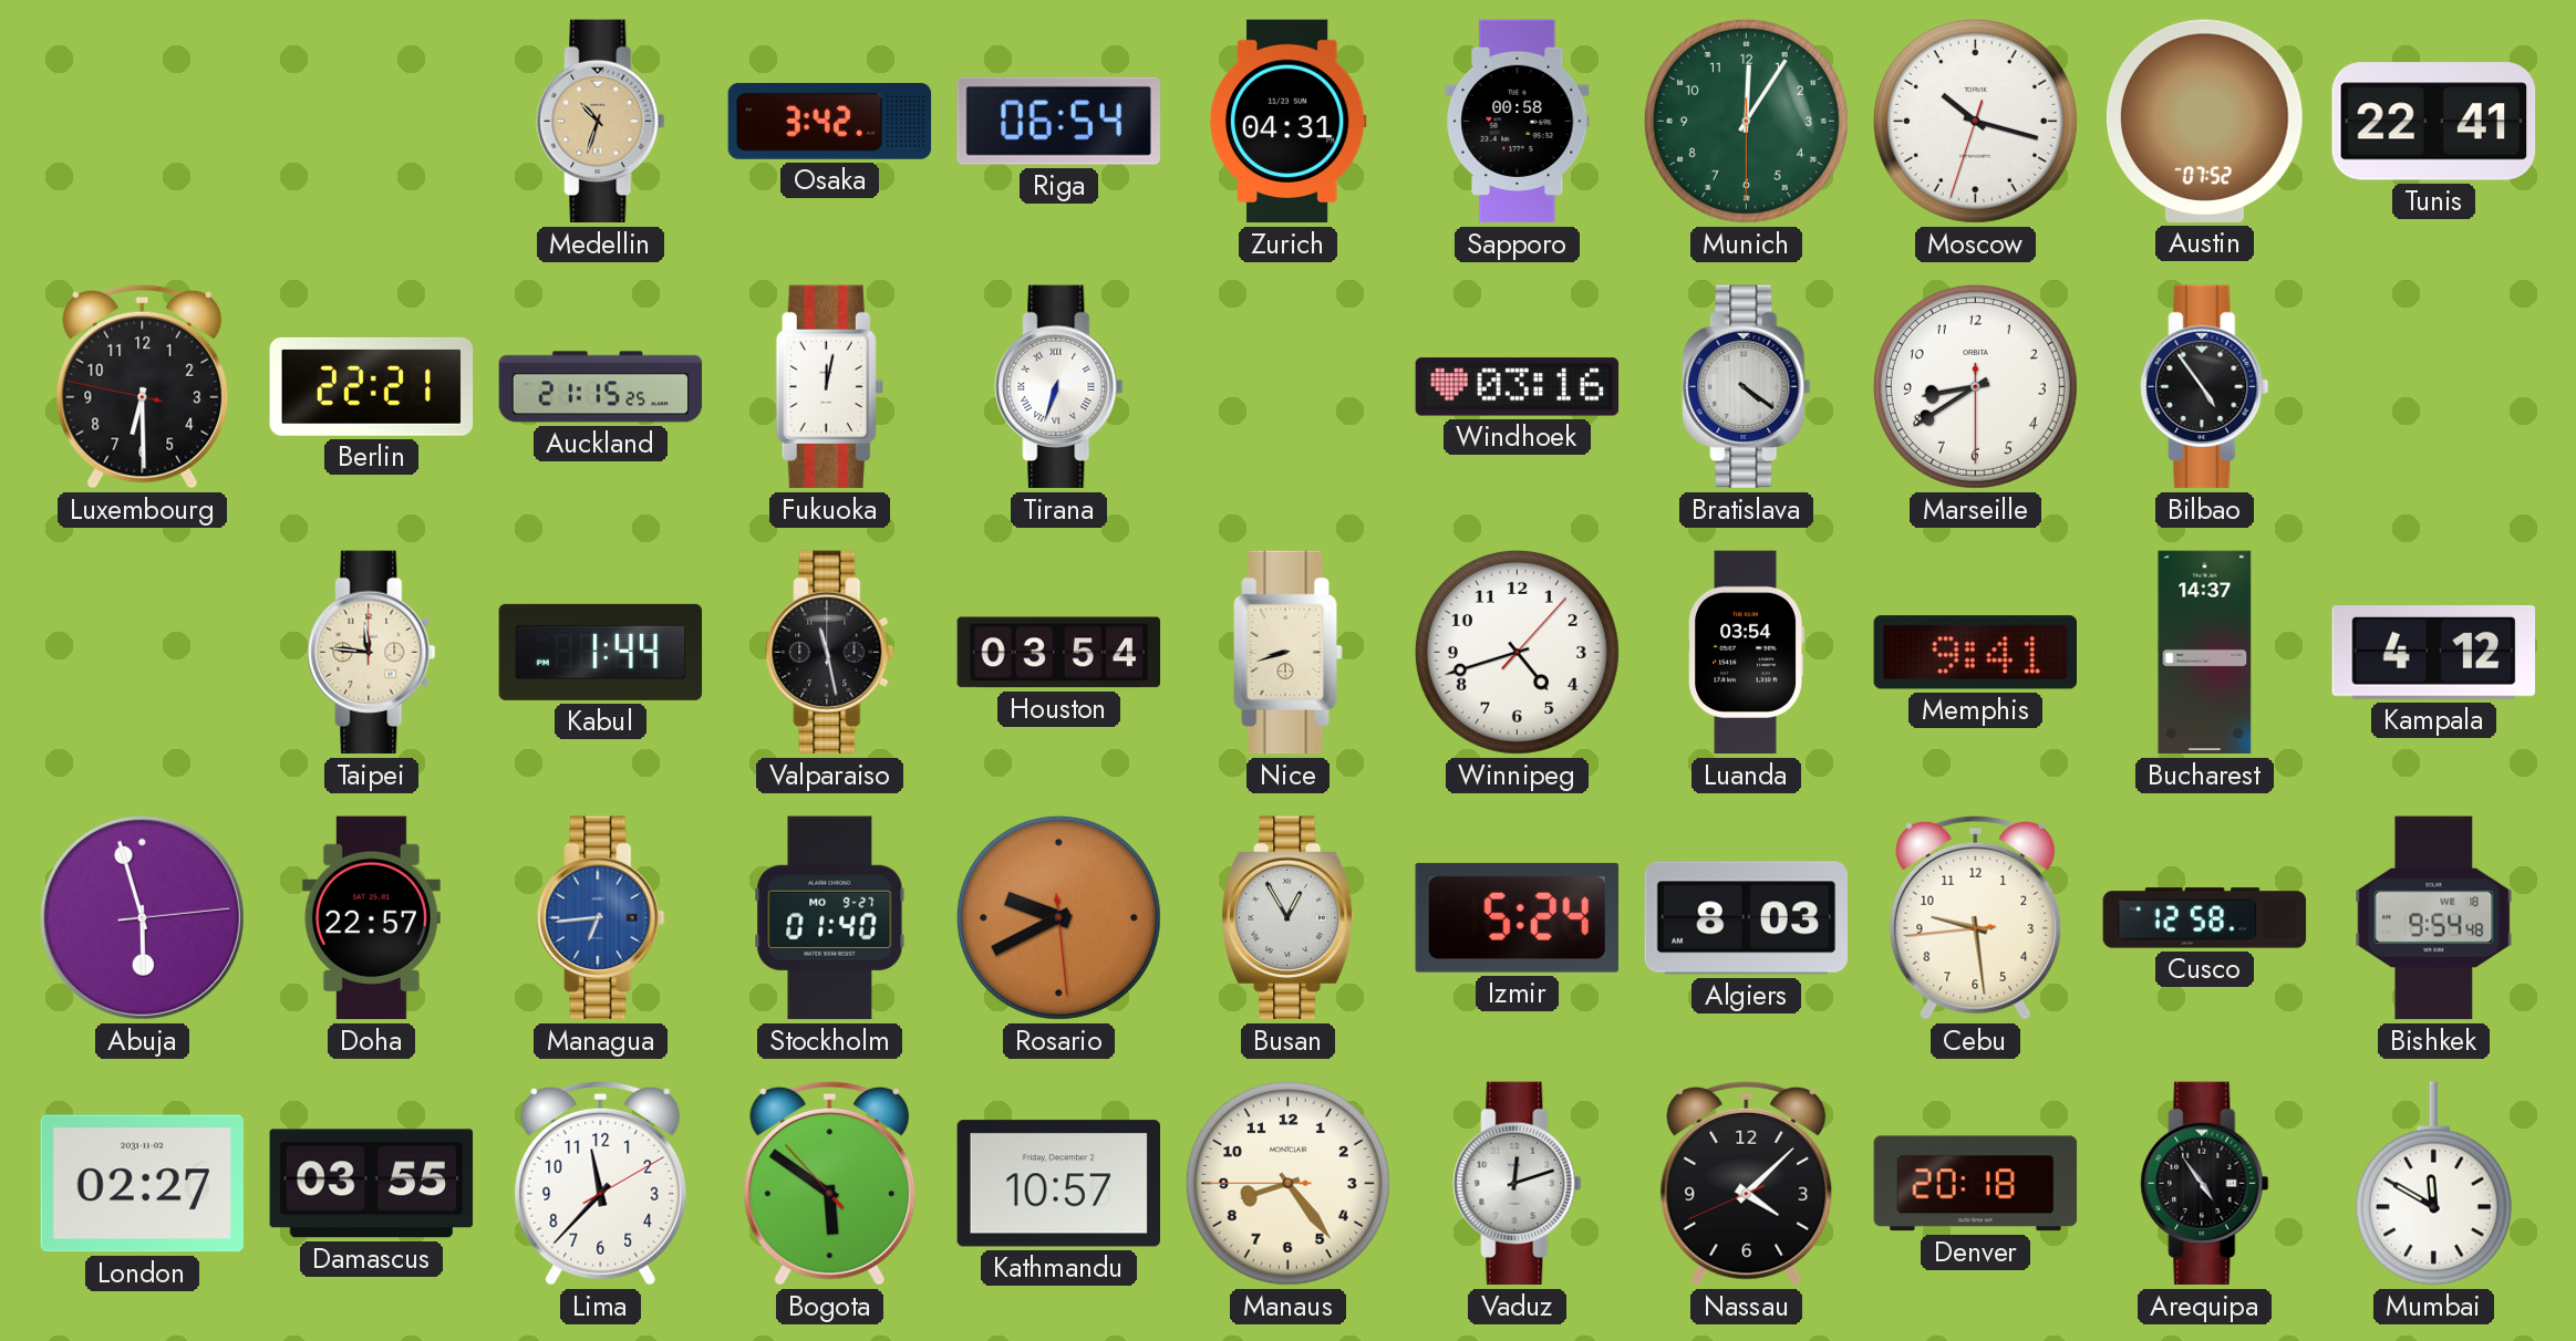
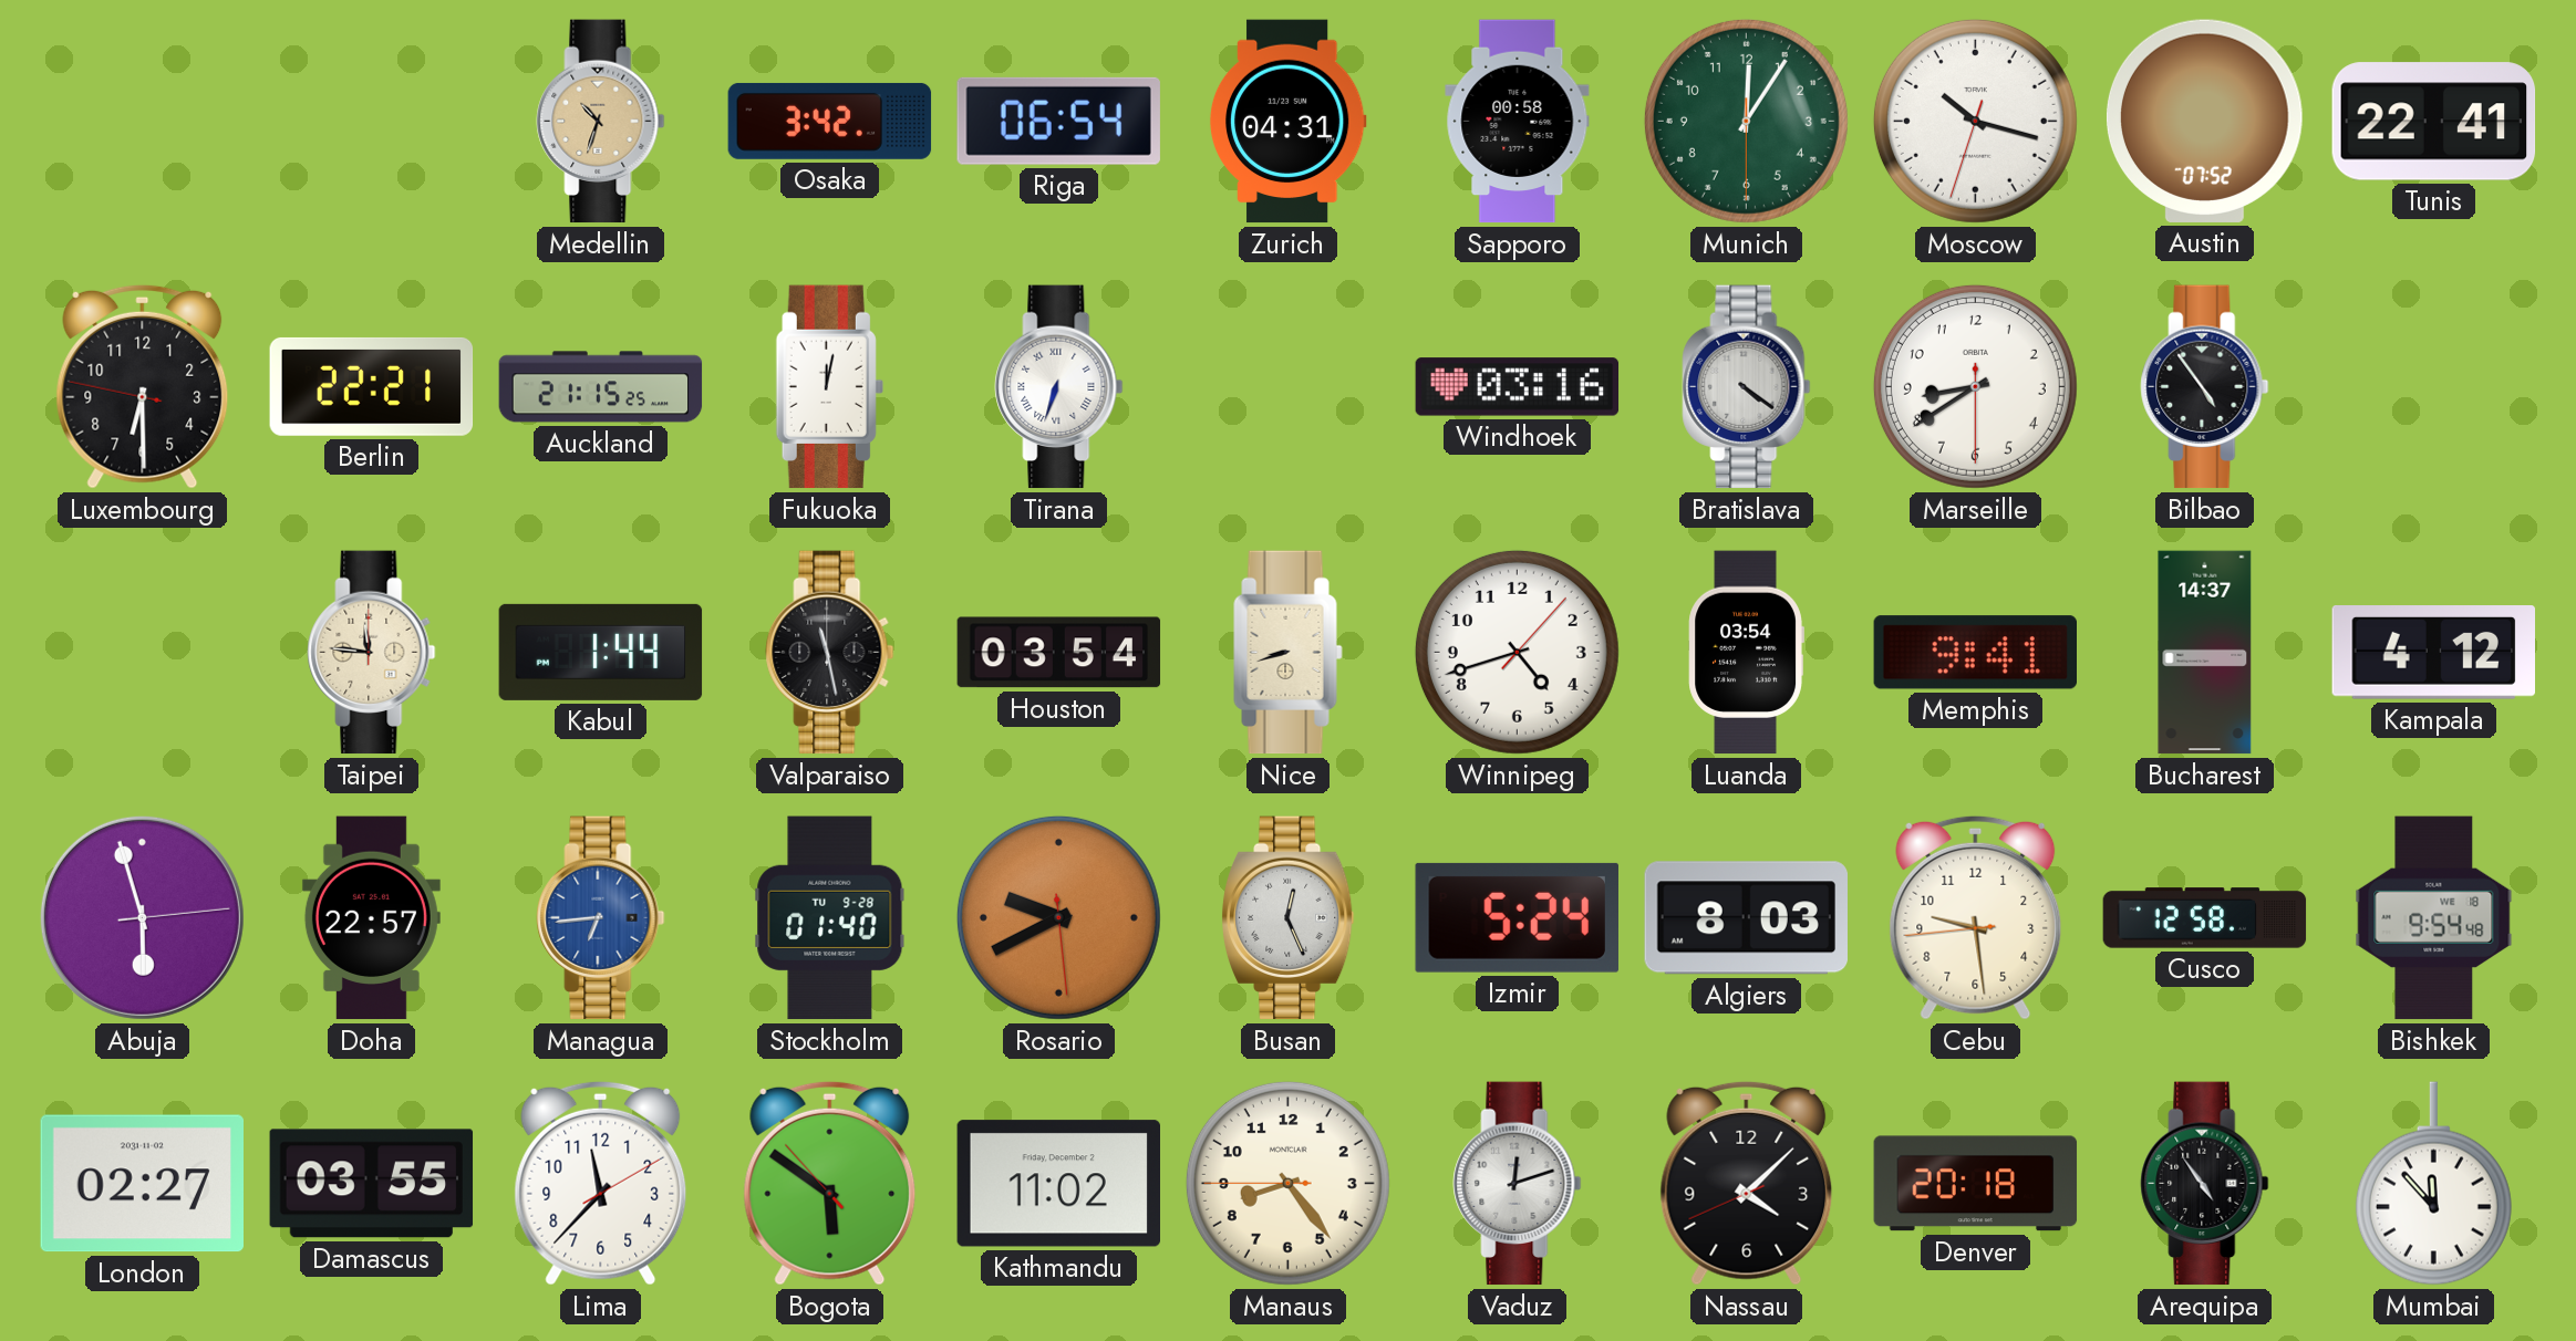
Stockholm date: MO 9-27 -> TU 9-28
Busan: 12:55 -> 12:26
Kathmandu: 10:57 -> 11:02
Mumbai: 11:50 -> 11:53
